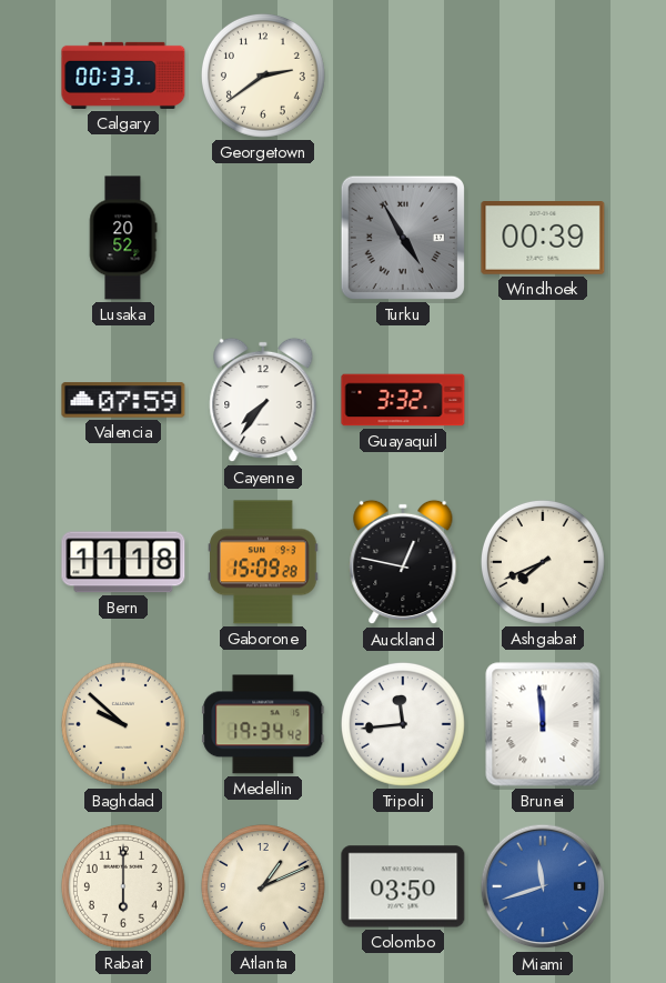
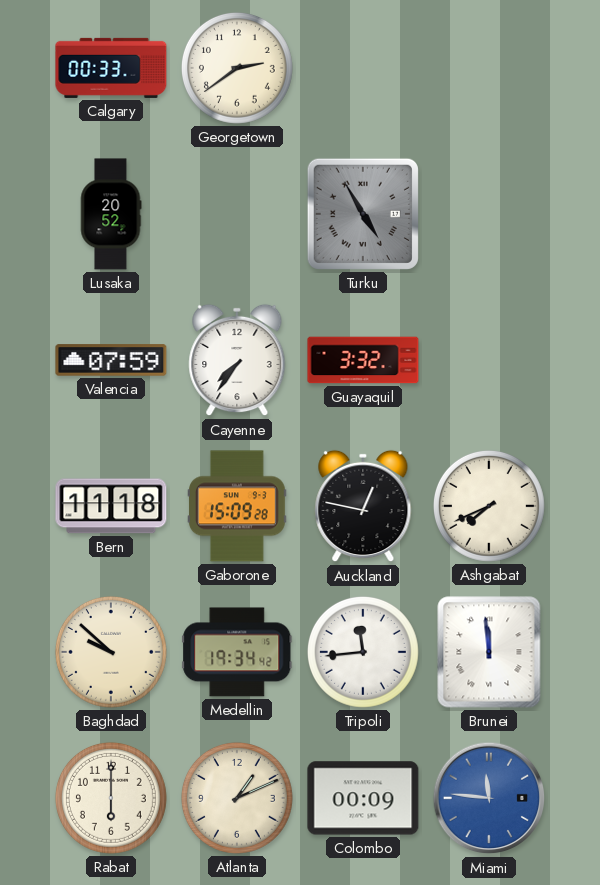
Windhoek: 00:39 -> none
Colombo: 03:50 -> 00:09
Miami: 11:42 -> 11:46
